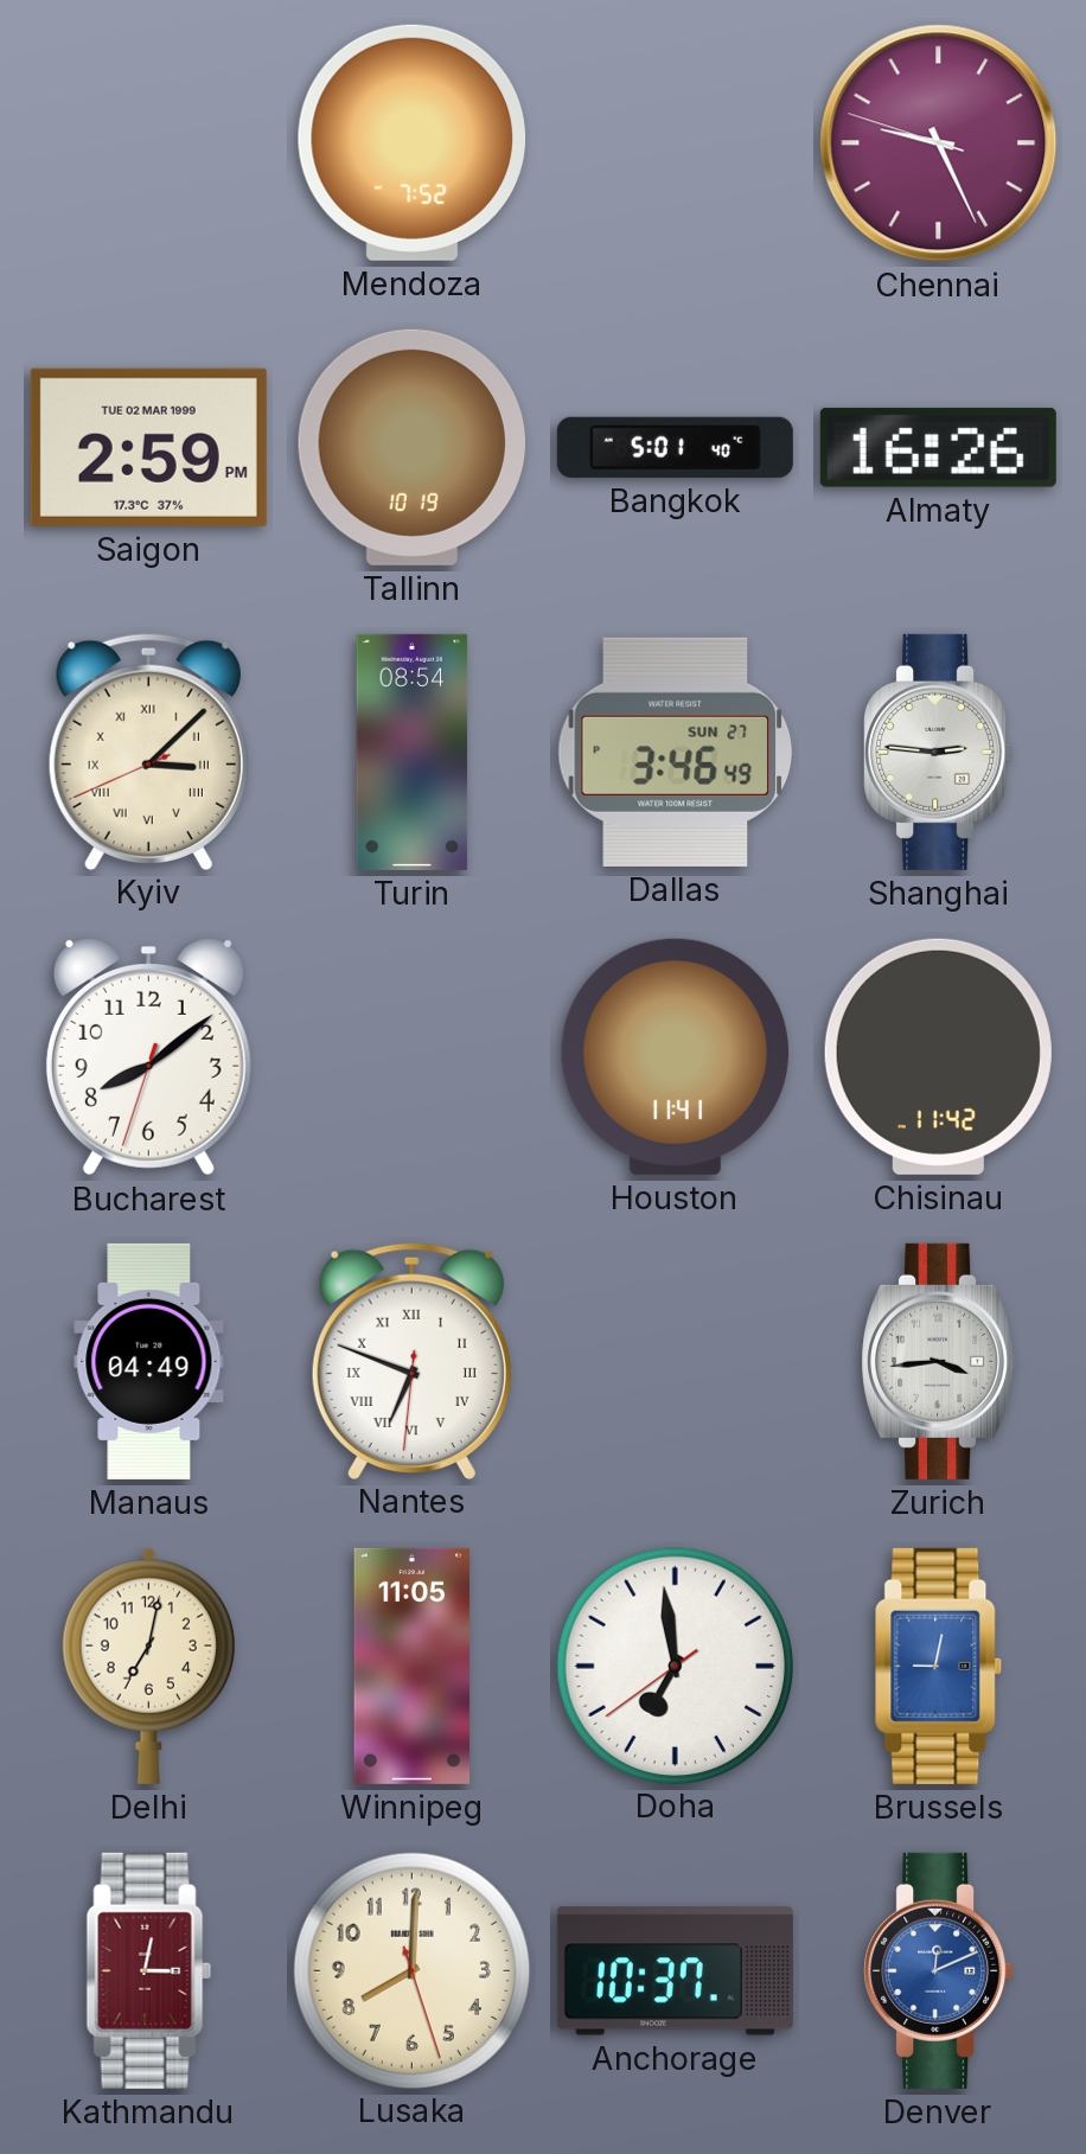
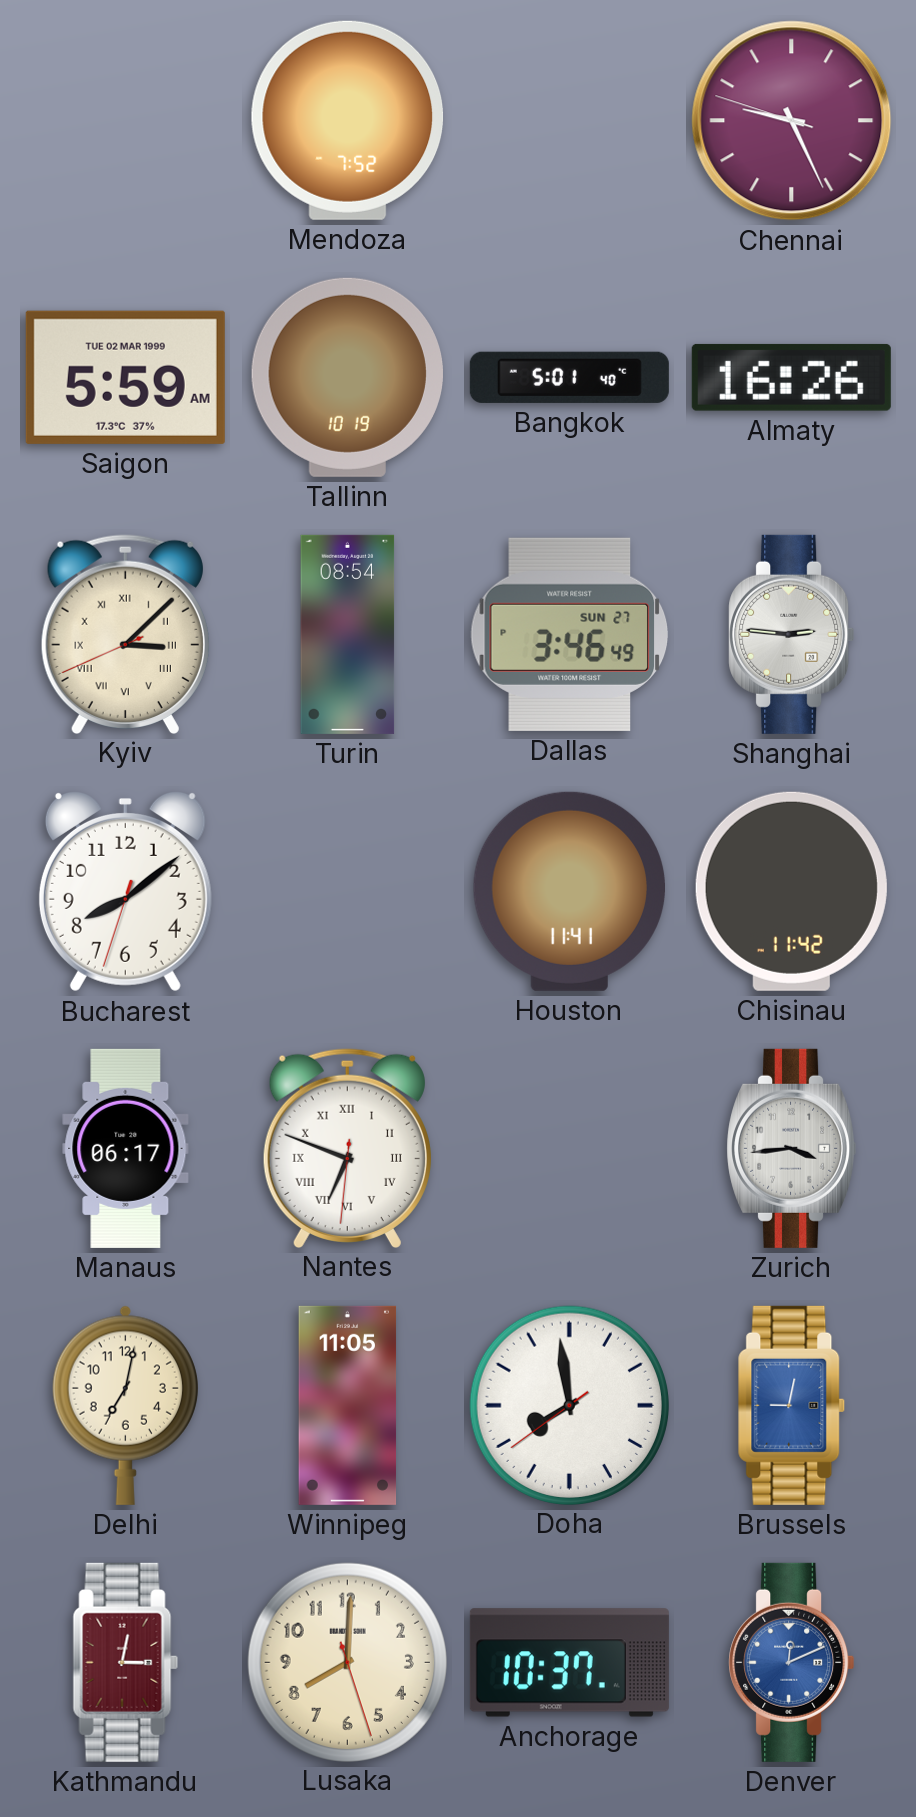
Saigon: 2:59 -> 5:59
Manaus: 04:49 -> 06:17
Doha: 6:58 -> 7:58
